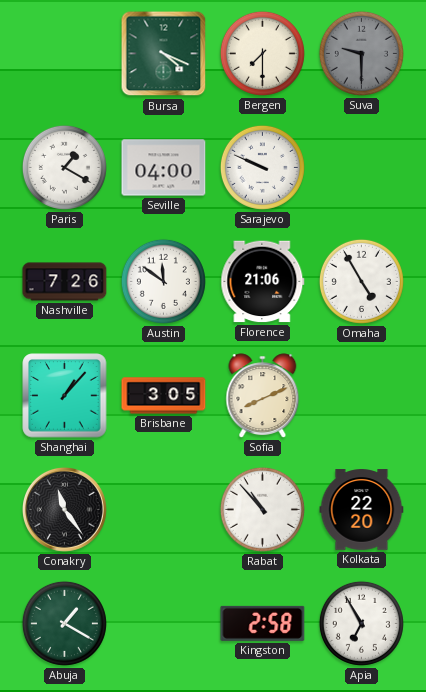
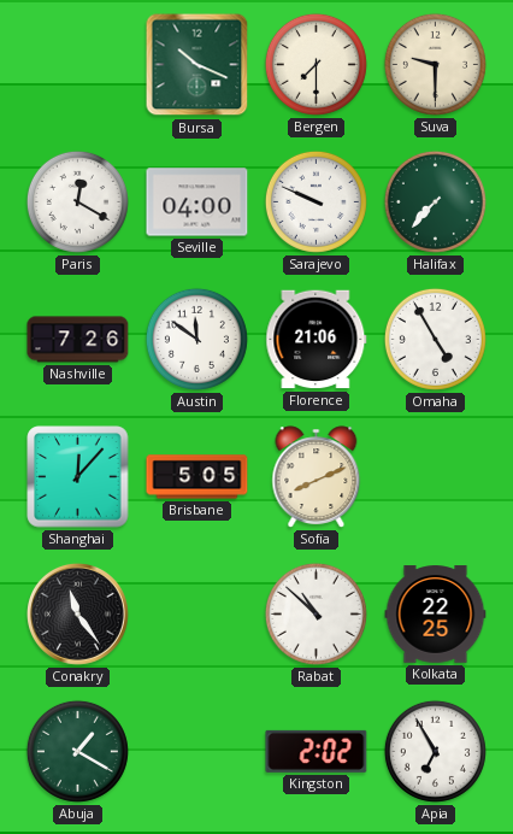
Bursa: 4:19 -> 10:19
Suva dial: grey -> cream
Paris: 1:20 -> 12:20
Halifax: none -> 7:37
Shanghai: 1:07 -> 12:07
Brisbane: 3:05 -> 5:05
Rabat: 10:53 -> 10:52
Kolkata: 22:20 -> 22:25
Kingston: 2:58 -> 2:02
